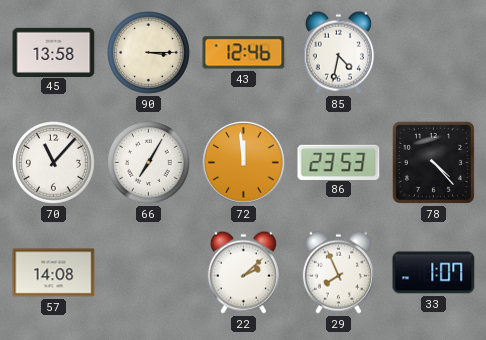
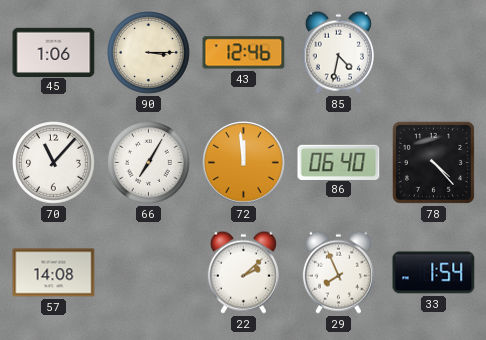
45: 13:58 -> 1:06
86: 23:53 -> 06:40
33: 1:07 -> 1:54
